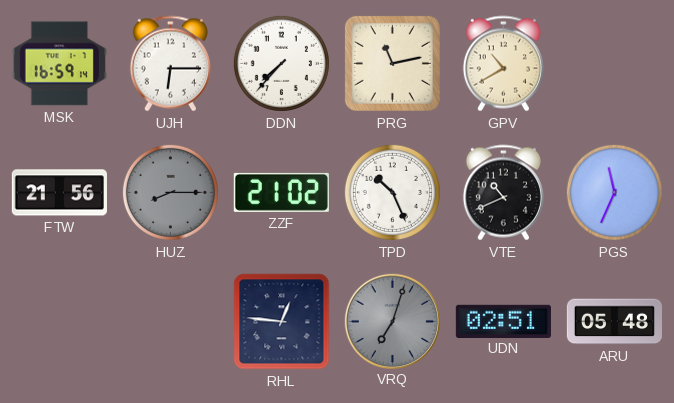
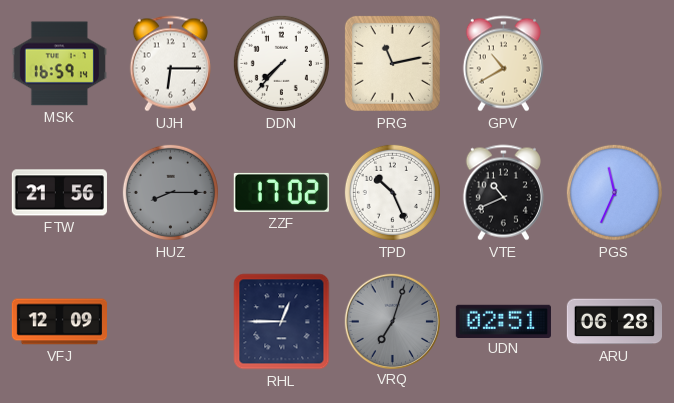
ZZF: 21:02 -> 17:02
VFJ: none -> 12:09
RHL: 12:46 -> 12:45
ARU: 05:48 -> 06:28
